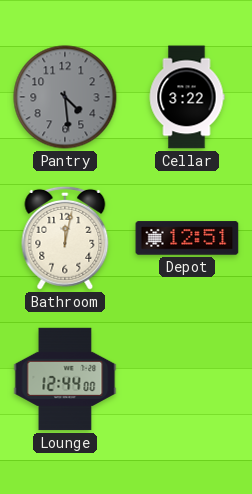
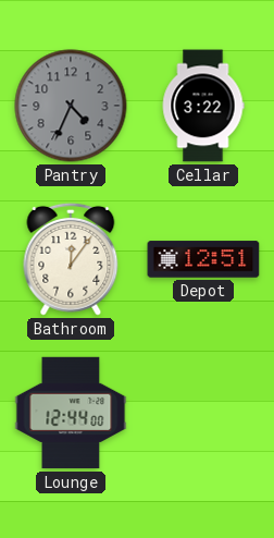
Pantry: 4:29 -> 4:34
Bathroom: 12:02 -> 12:06
